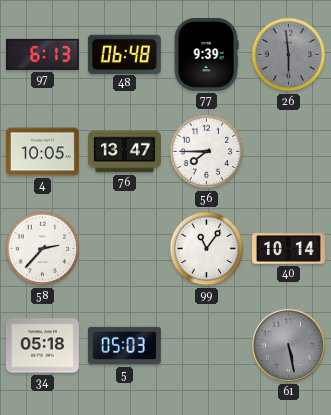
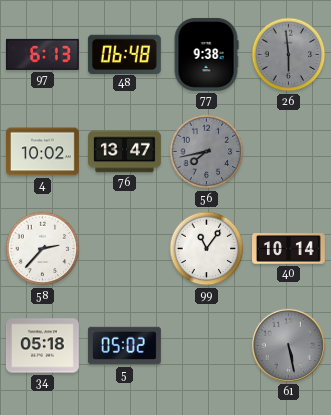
77: 9:39 -> 9:38
4: 10:05 -> 10:02
56: 7:45 -> 7:43
56 dial: white -> grey
5: 05:03 -> 05:02
